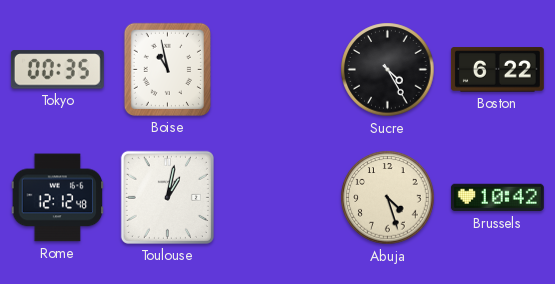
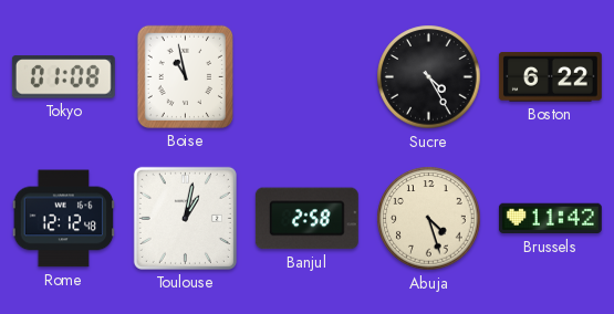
Tokyo: 00:35 -> 01:08
Banjul: none -> 2:58
Brussels: 10:42 -> 11:42
